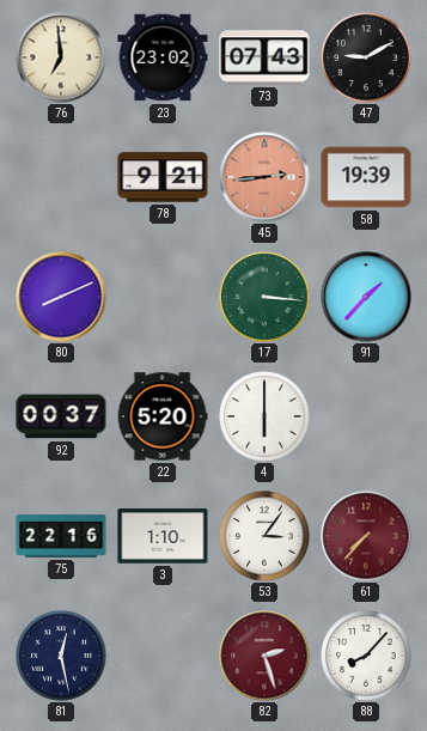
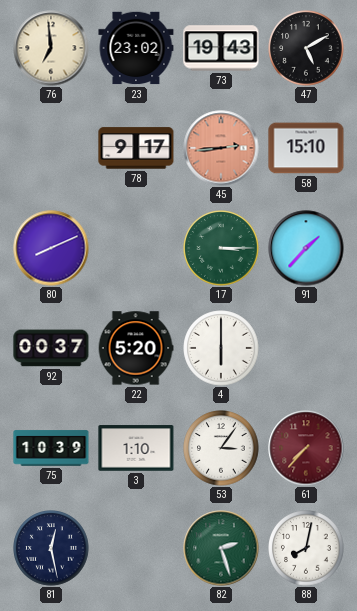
73: 07:43 -> 19:43
47: 9:10 -> 5:10
78: 9:21 -> 9:17
58: 19:39 -> 15:10
17: 3:16 -> 3:15
75: 22:16 -> 10:39
82 dial: burgundy -> green
88: 8:07 -> 8:02
